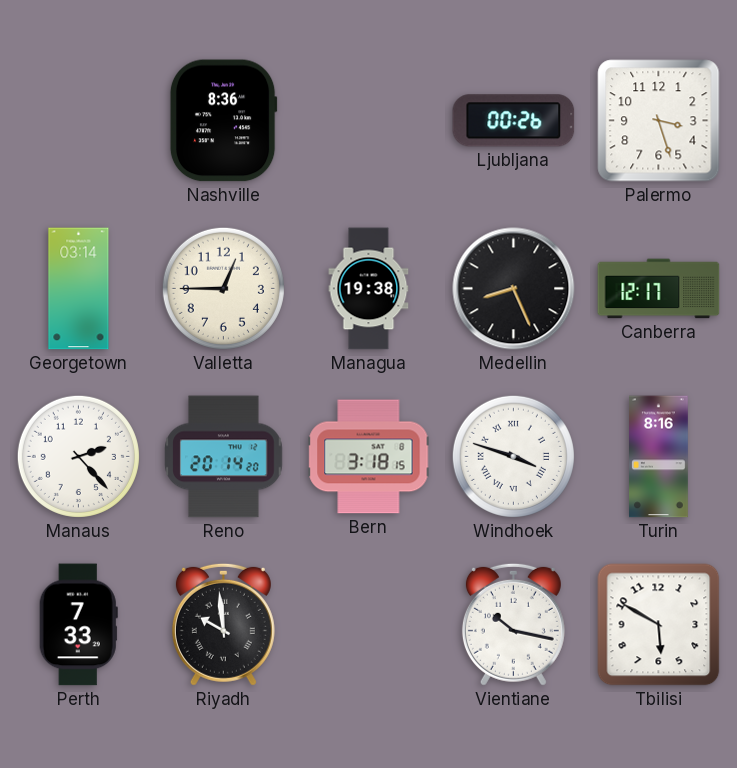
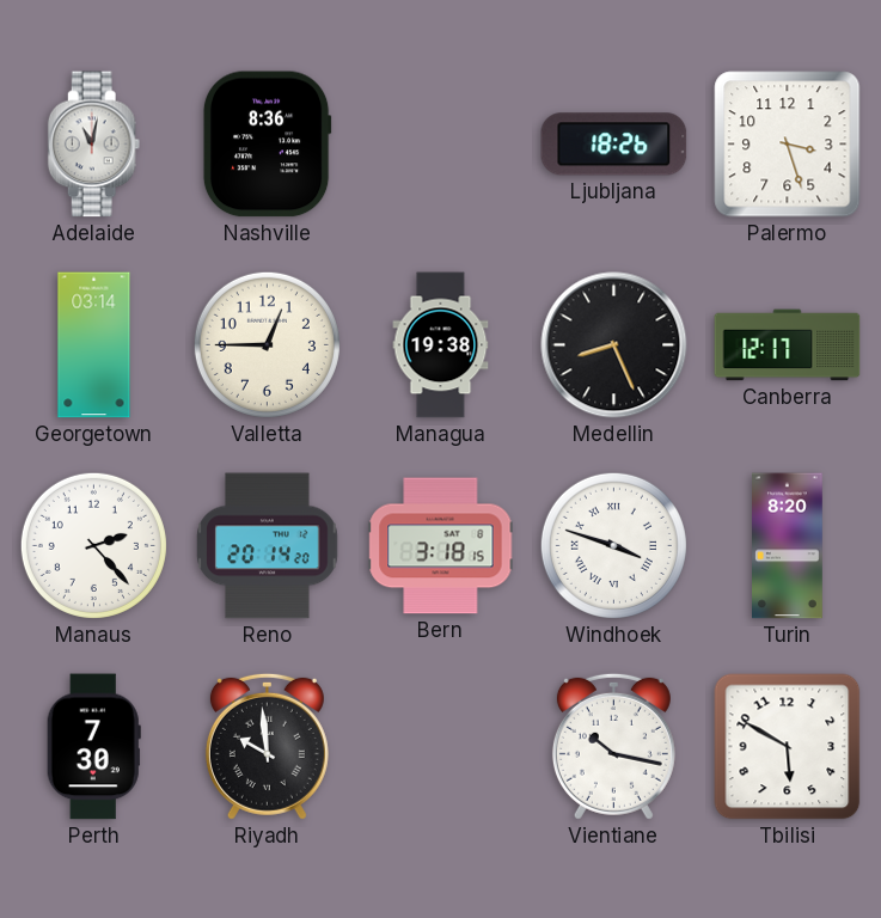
Adelaide: none -> 11:02
Ljubljana: 00:26 -> 18:26
Turin: 8:16 -> 8:20
Perth: 7:33 -> 7:30
